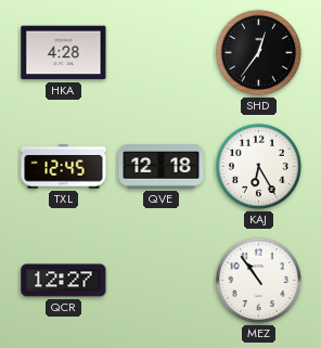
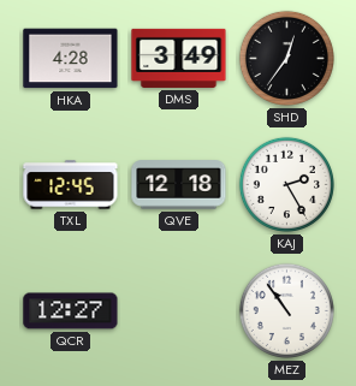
DMS: none -> 3:49
KAJ: 6:25 -> 2:25
